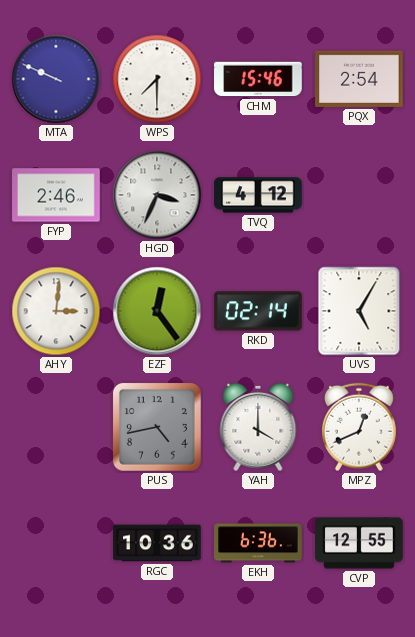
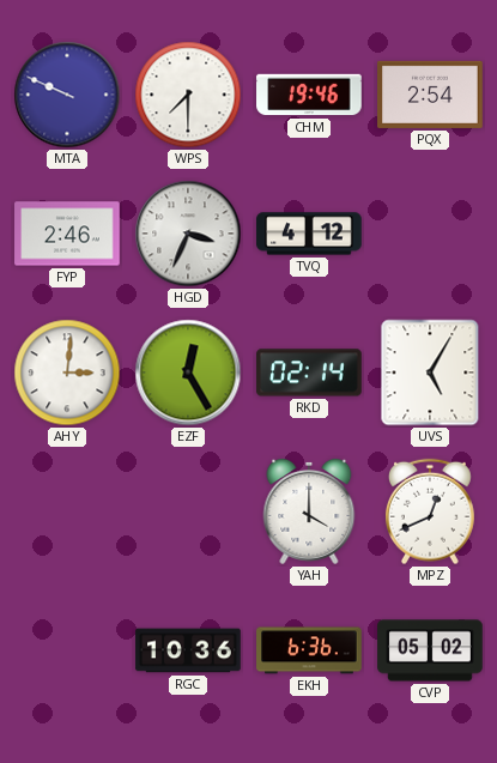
CHM: 15:46 -> 19:46
EZF: 12:24 -> 12:25
PUS: 4:43 -> none
CVP: 12:55 -> 05:02
